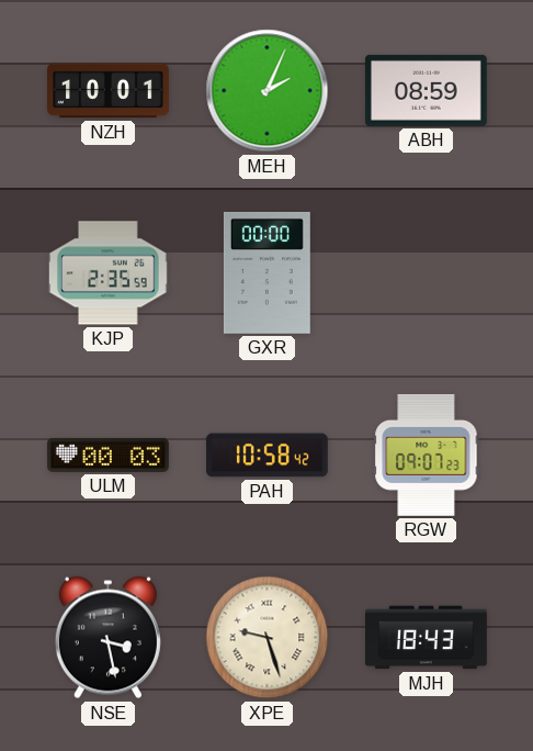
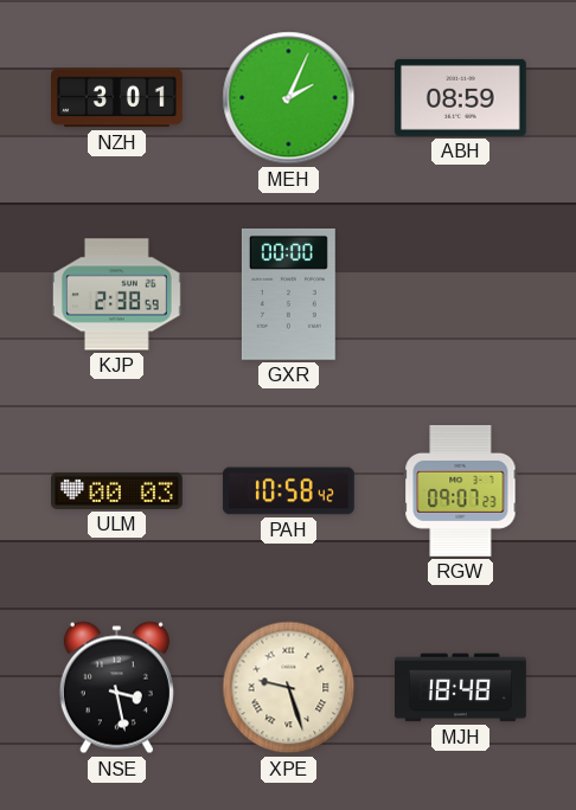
NZH: 10:01 -> 3:01
KJP: 2:35 -> 2:38
MJH: 18:43 -> 18:48
